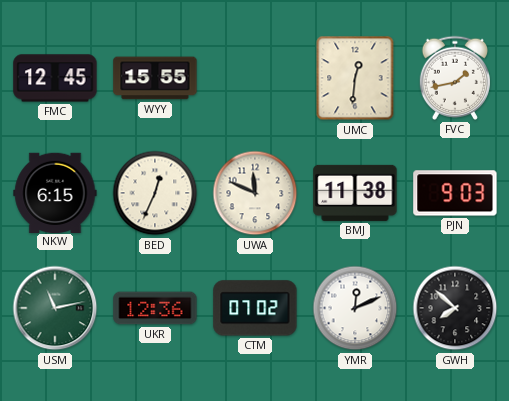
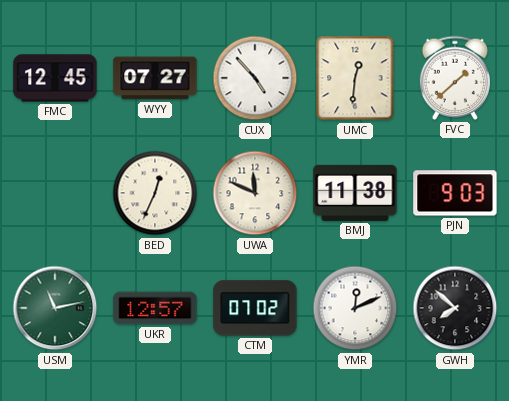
WYY: 15:55 -> 07:27
CUX: none -> 4:53
FVC: 1:43 -> 1:38
NKW: 6:15 -> none
UKR: 12:36 -> 12:57
